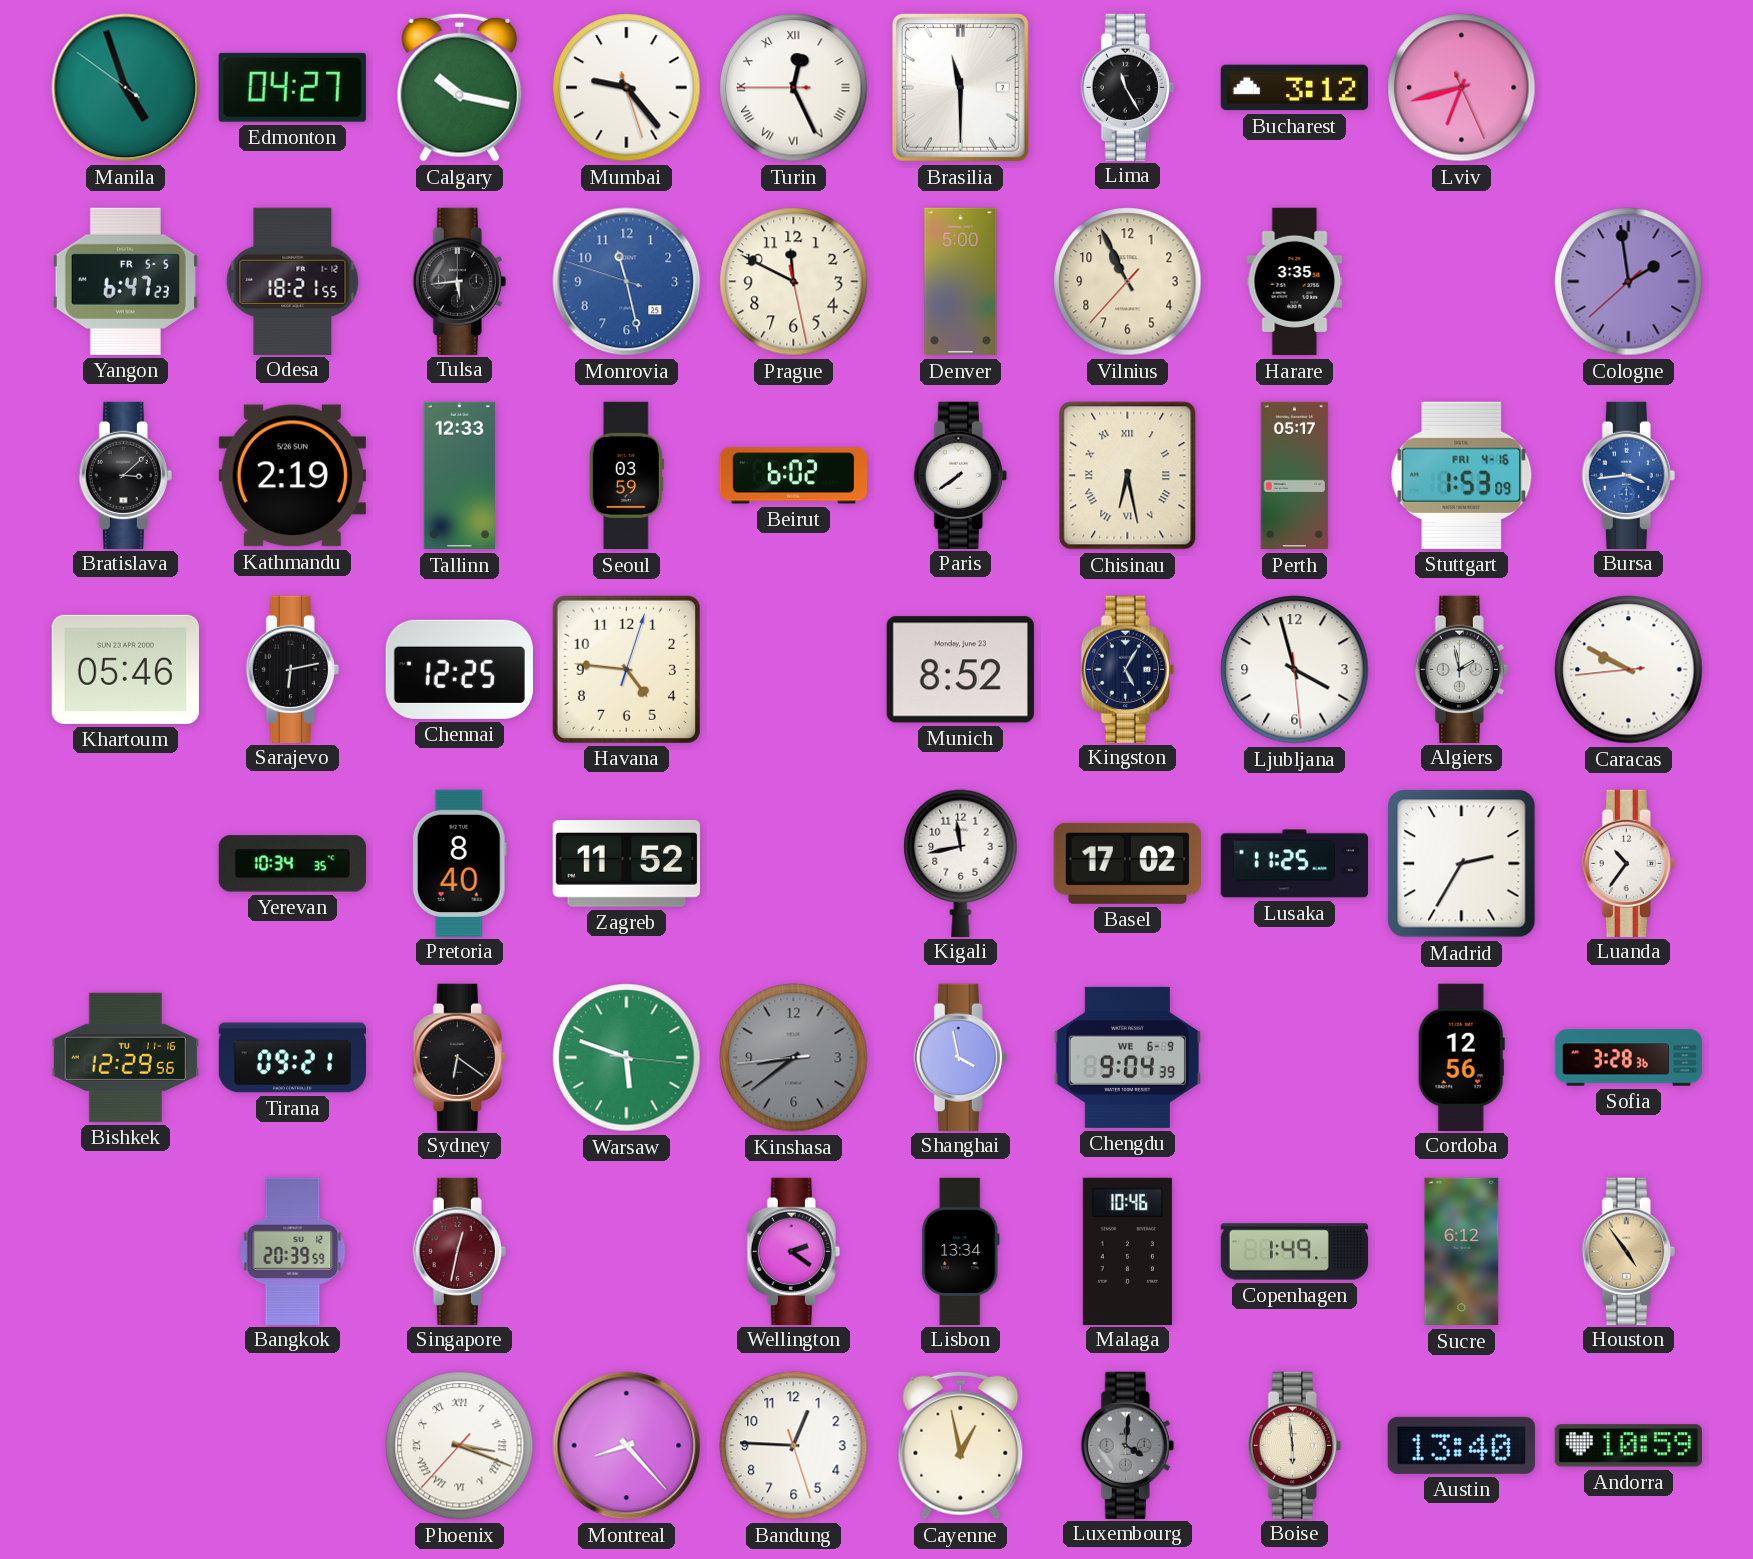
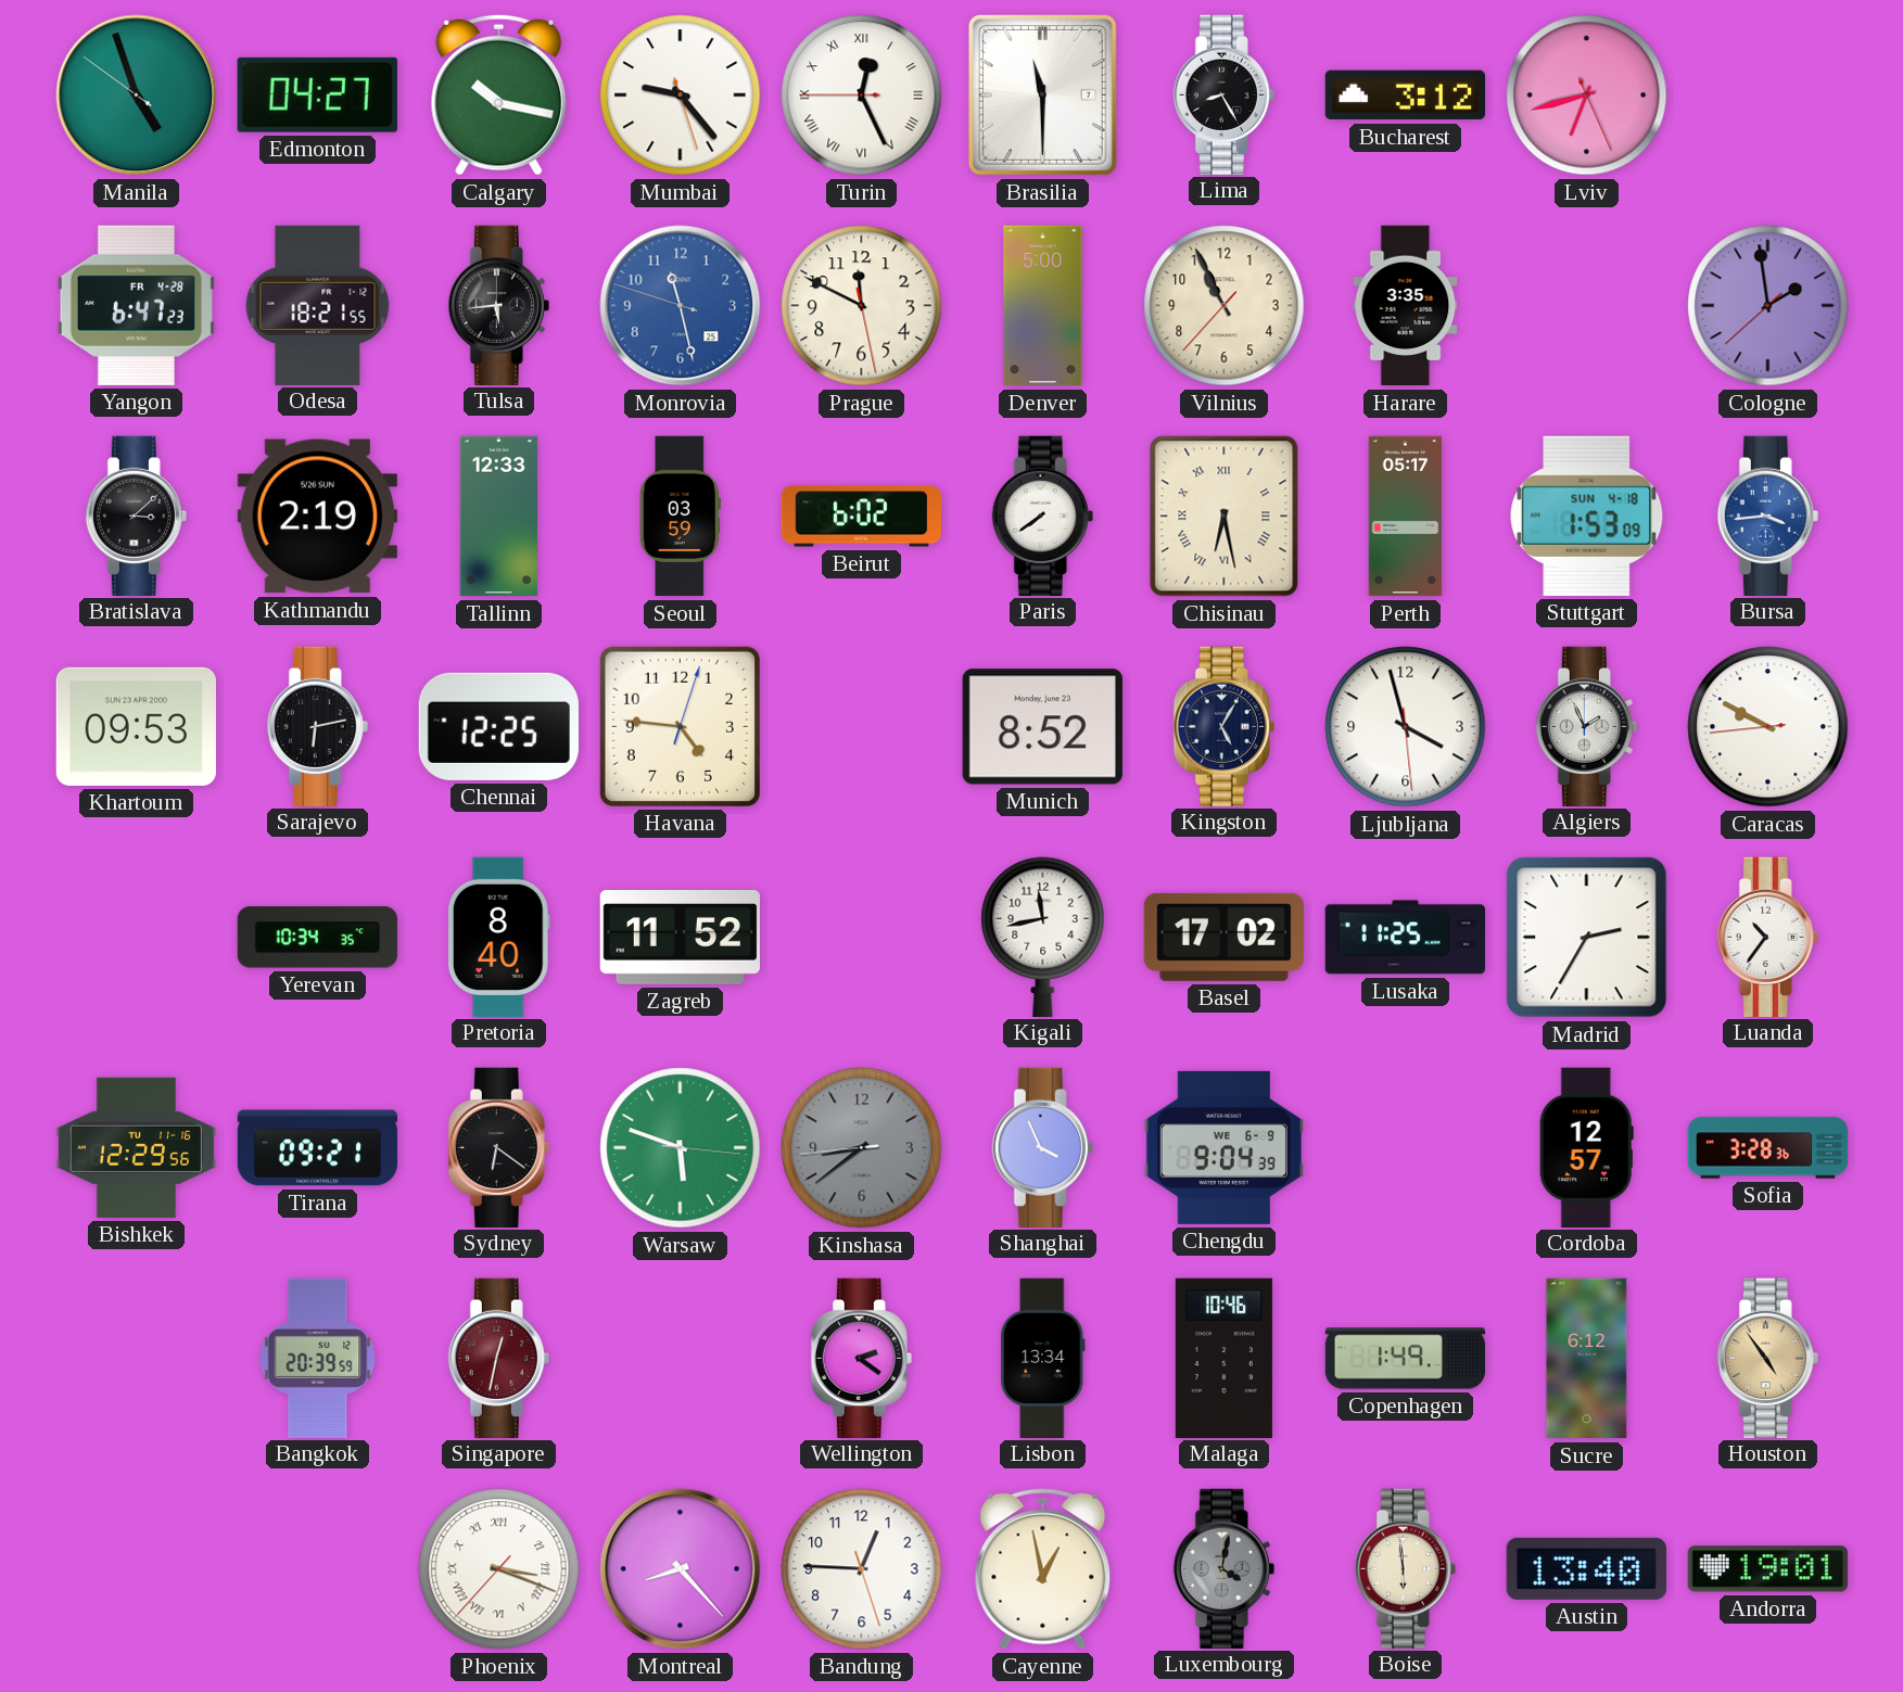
Lima: 11:25 -> 8:25
Yangon date: FR 5-5 -> FR 4-28
Stuttgart date: FRI 4-16 -> SUN 4-18
Khartoum: 05:46 -> 09:53
Algiers: 1:58 -> 1:56
Shanghai: 3:58 -> 3:56
Cordoba: 12:56 -> 12:57
Luxembourg: 4:01 -> 4:02
Andorra: 10:59 -> 19:01
